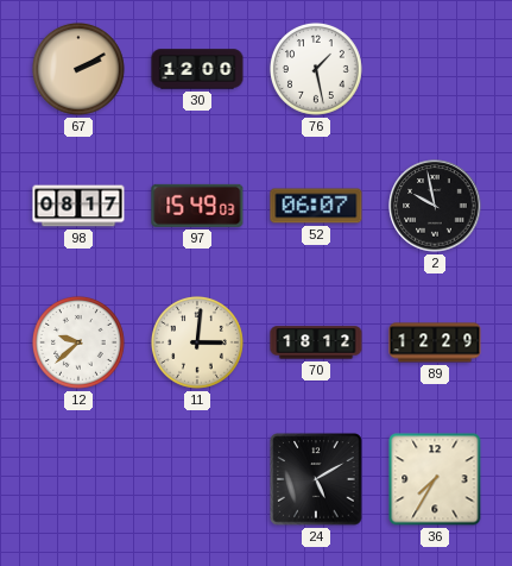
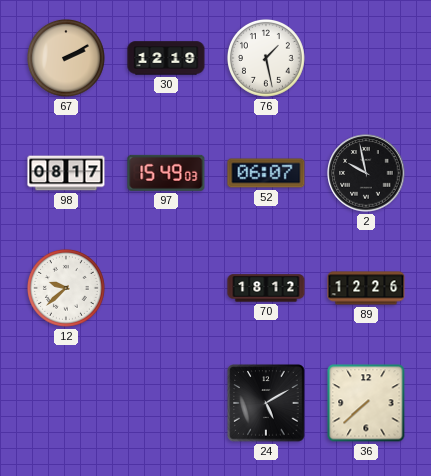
30: 12:00 -> 12:19
11: 3:01 -> none
89: 12:29 -> 12:26
36: 7:35 -> 7:38
